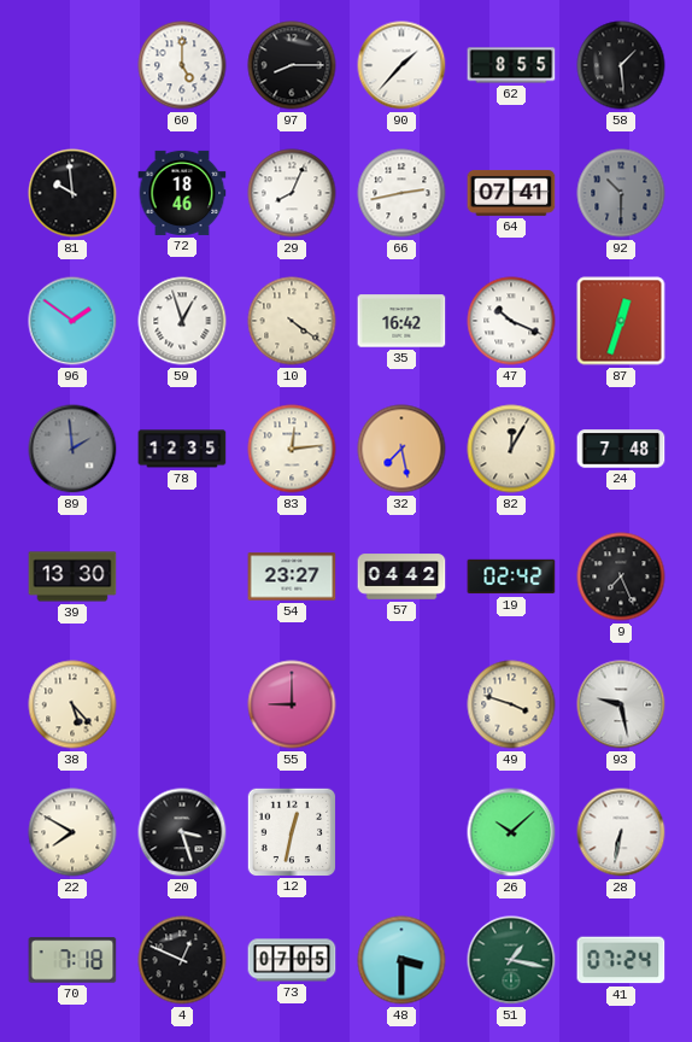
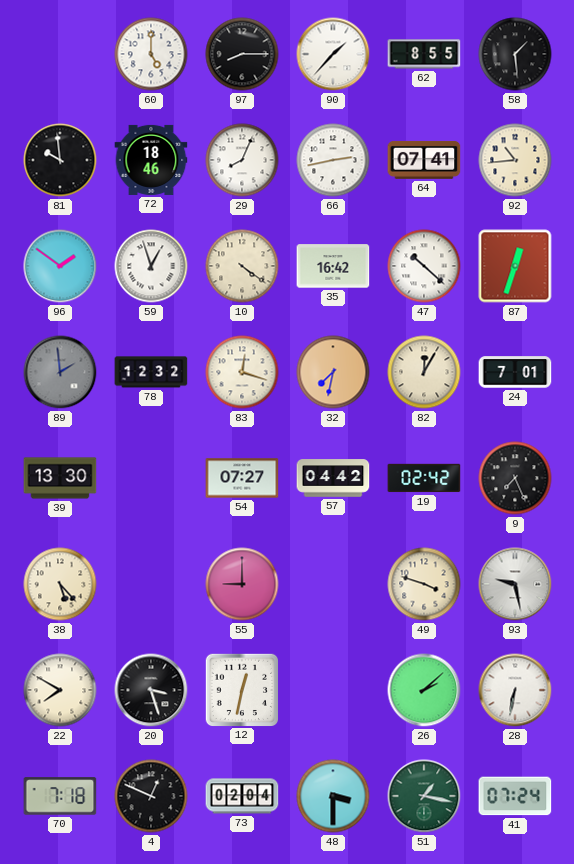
92: 10:30 -> 10:44
92 dial: grey -> cream
47: 10:19 -> 10:22
78: 12:35 -> 12:32
83: 12:14 -> 12:18
32: 7:28 -> 7:32
24: 7:48 -> 7:01
54: 23:27 -> 07:27
26: 10:08 -> 2:08
73: 07:05 -> 02:04
